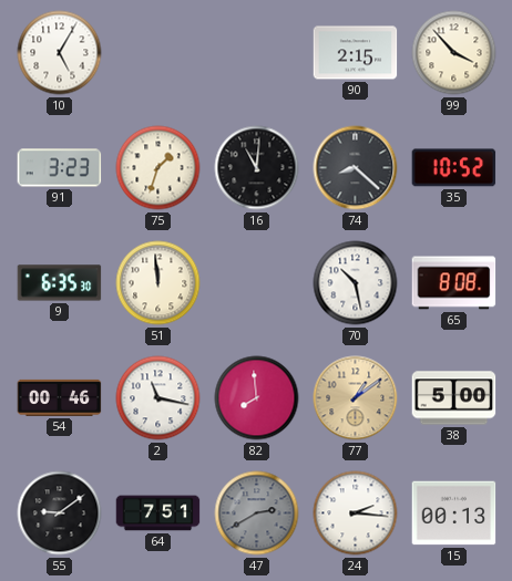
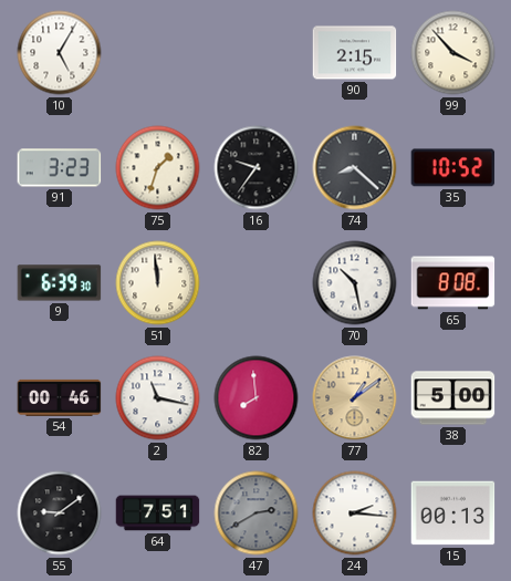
16: 11:01 -> 9:36
9: 6:35 -> 6:39
